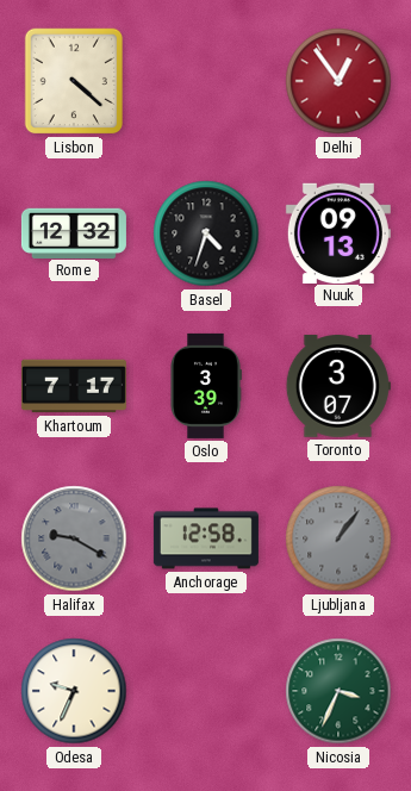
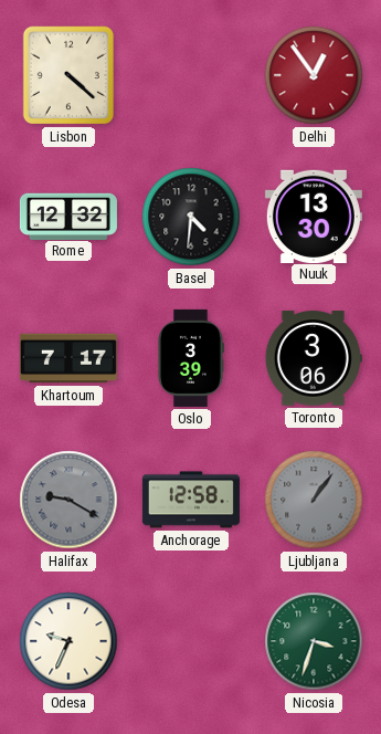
Basel: 4:33 -> 4:31
Nuuk: 09:13 -> 13:30
Toronto: 3:07 -> 3:06
Nicosia: 3:34 -> 3:33
